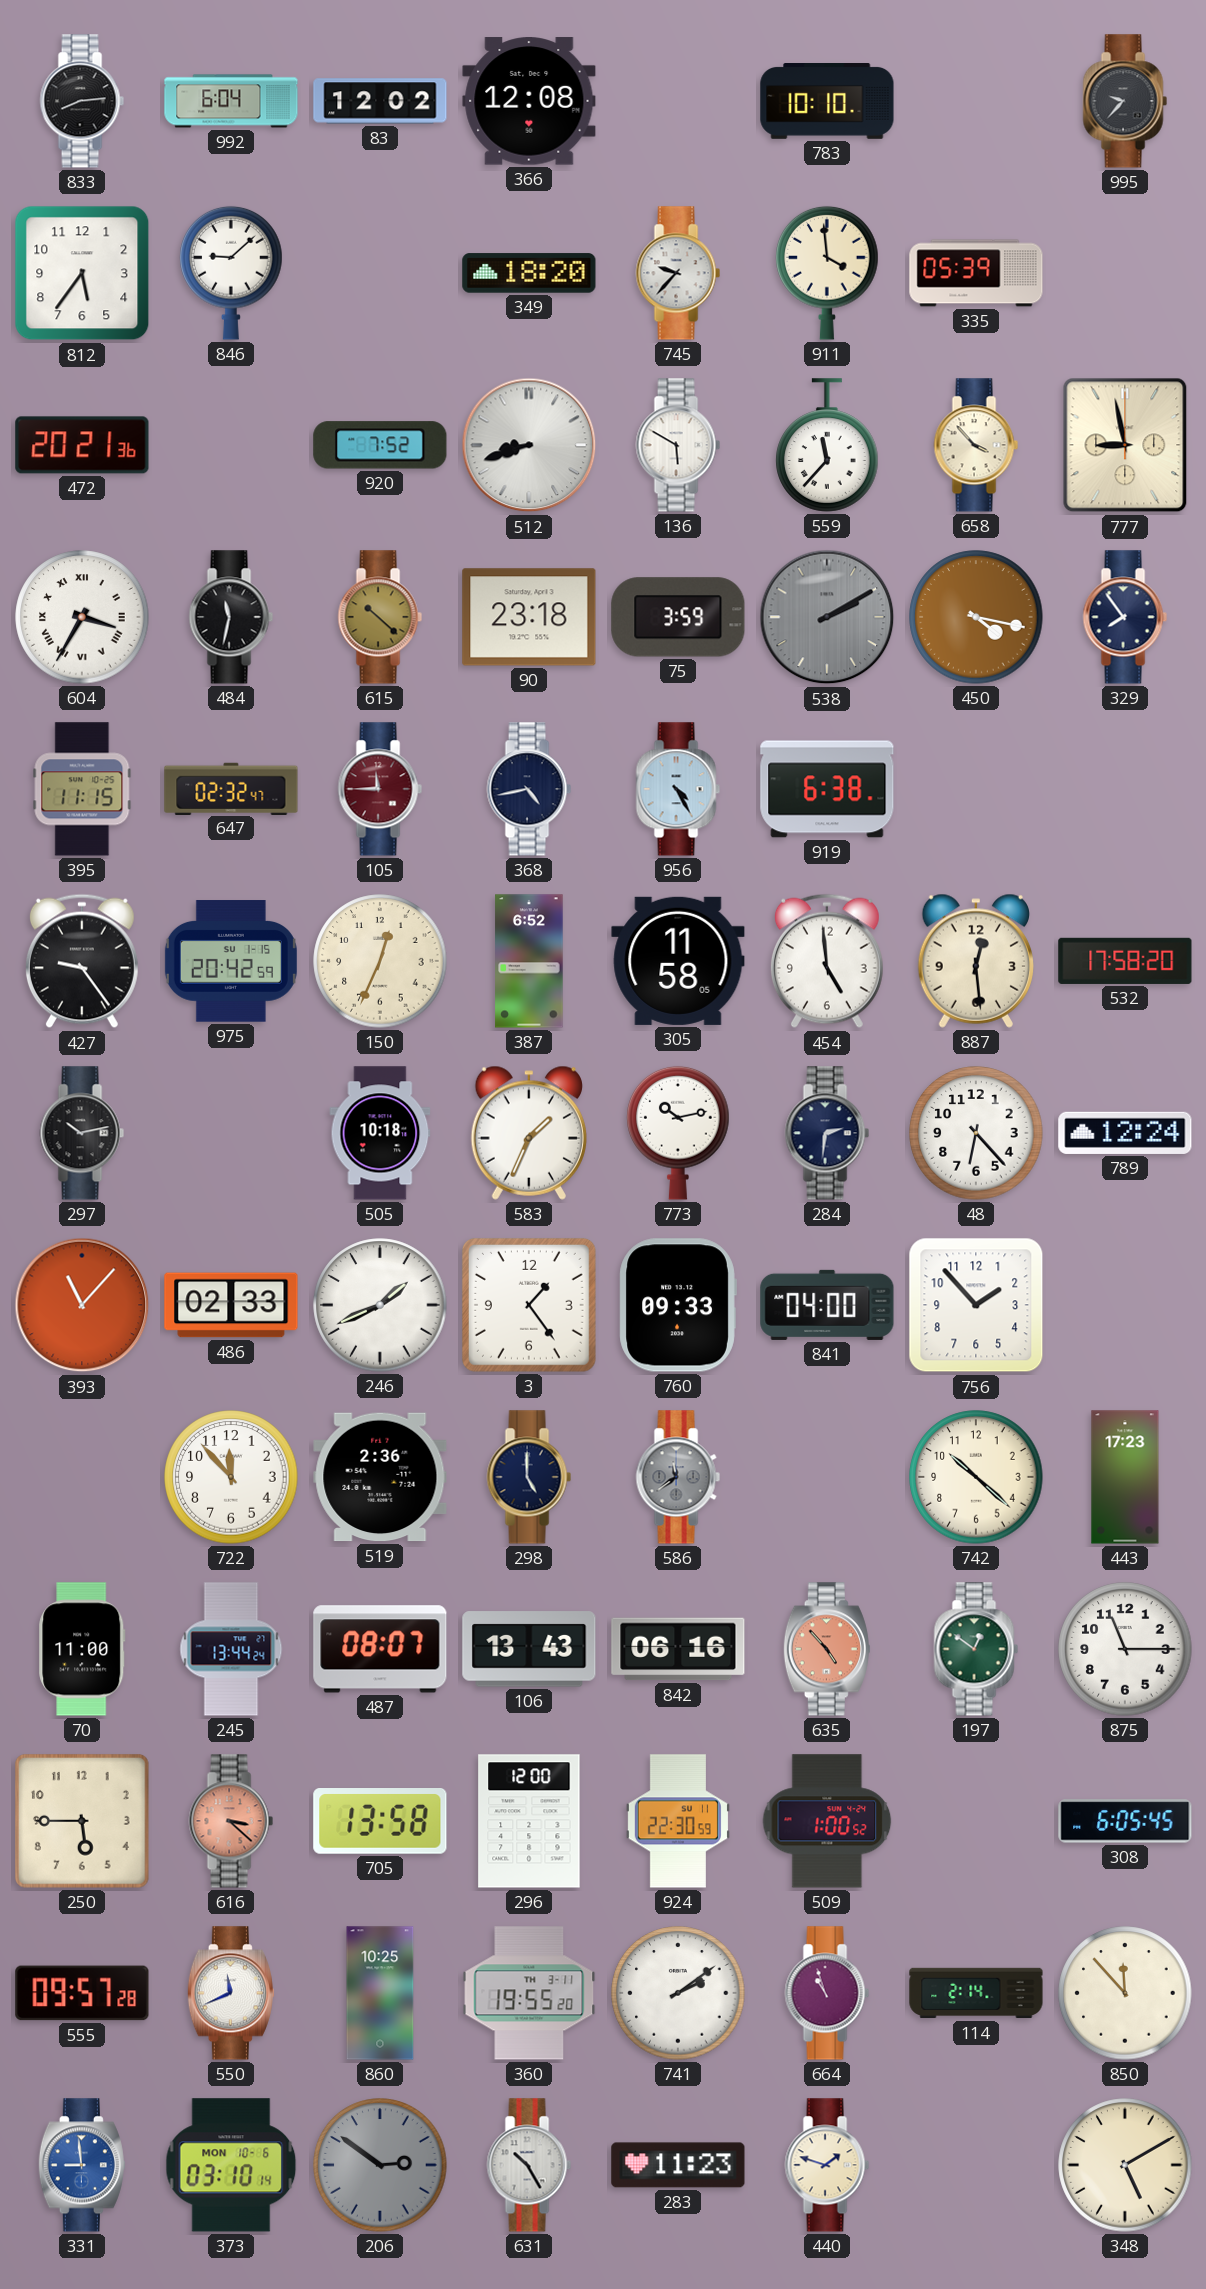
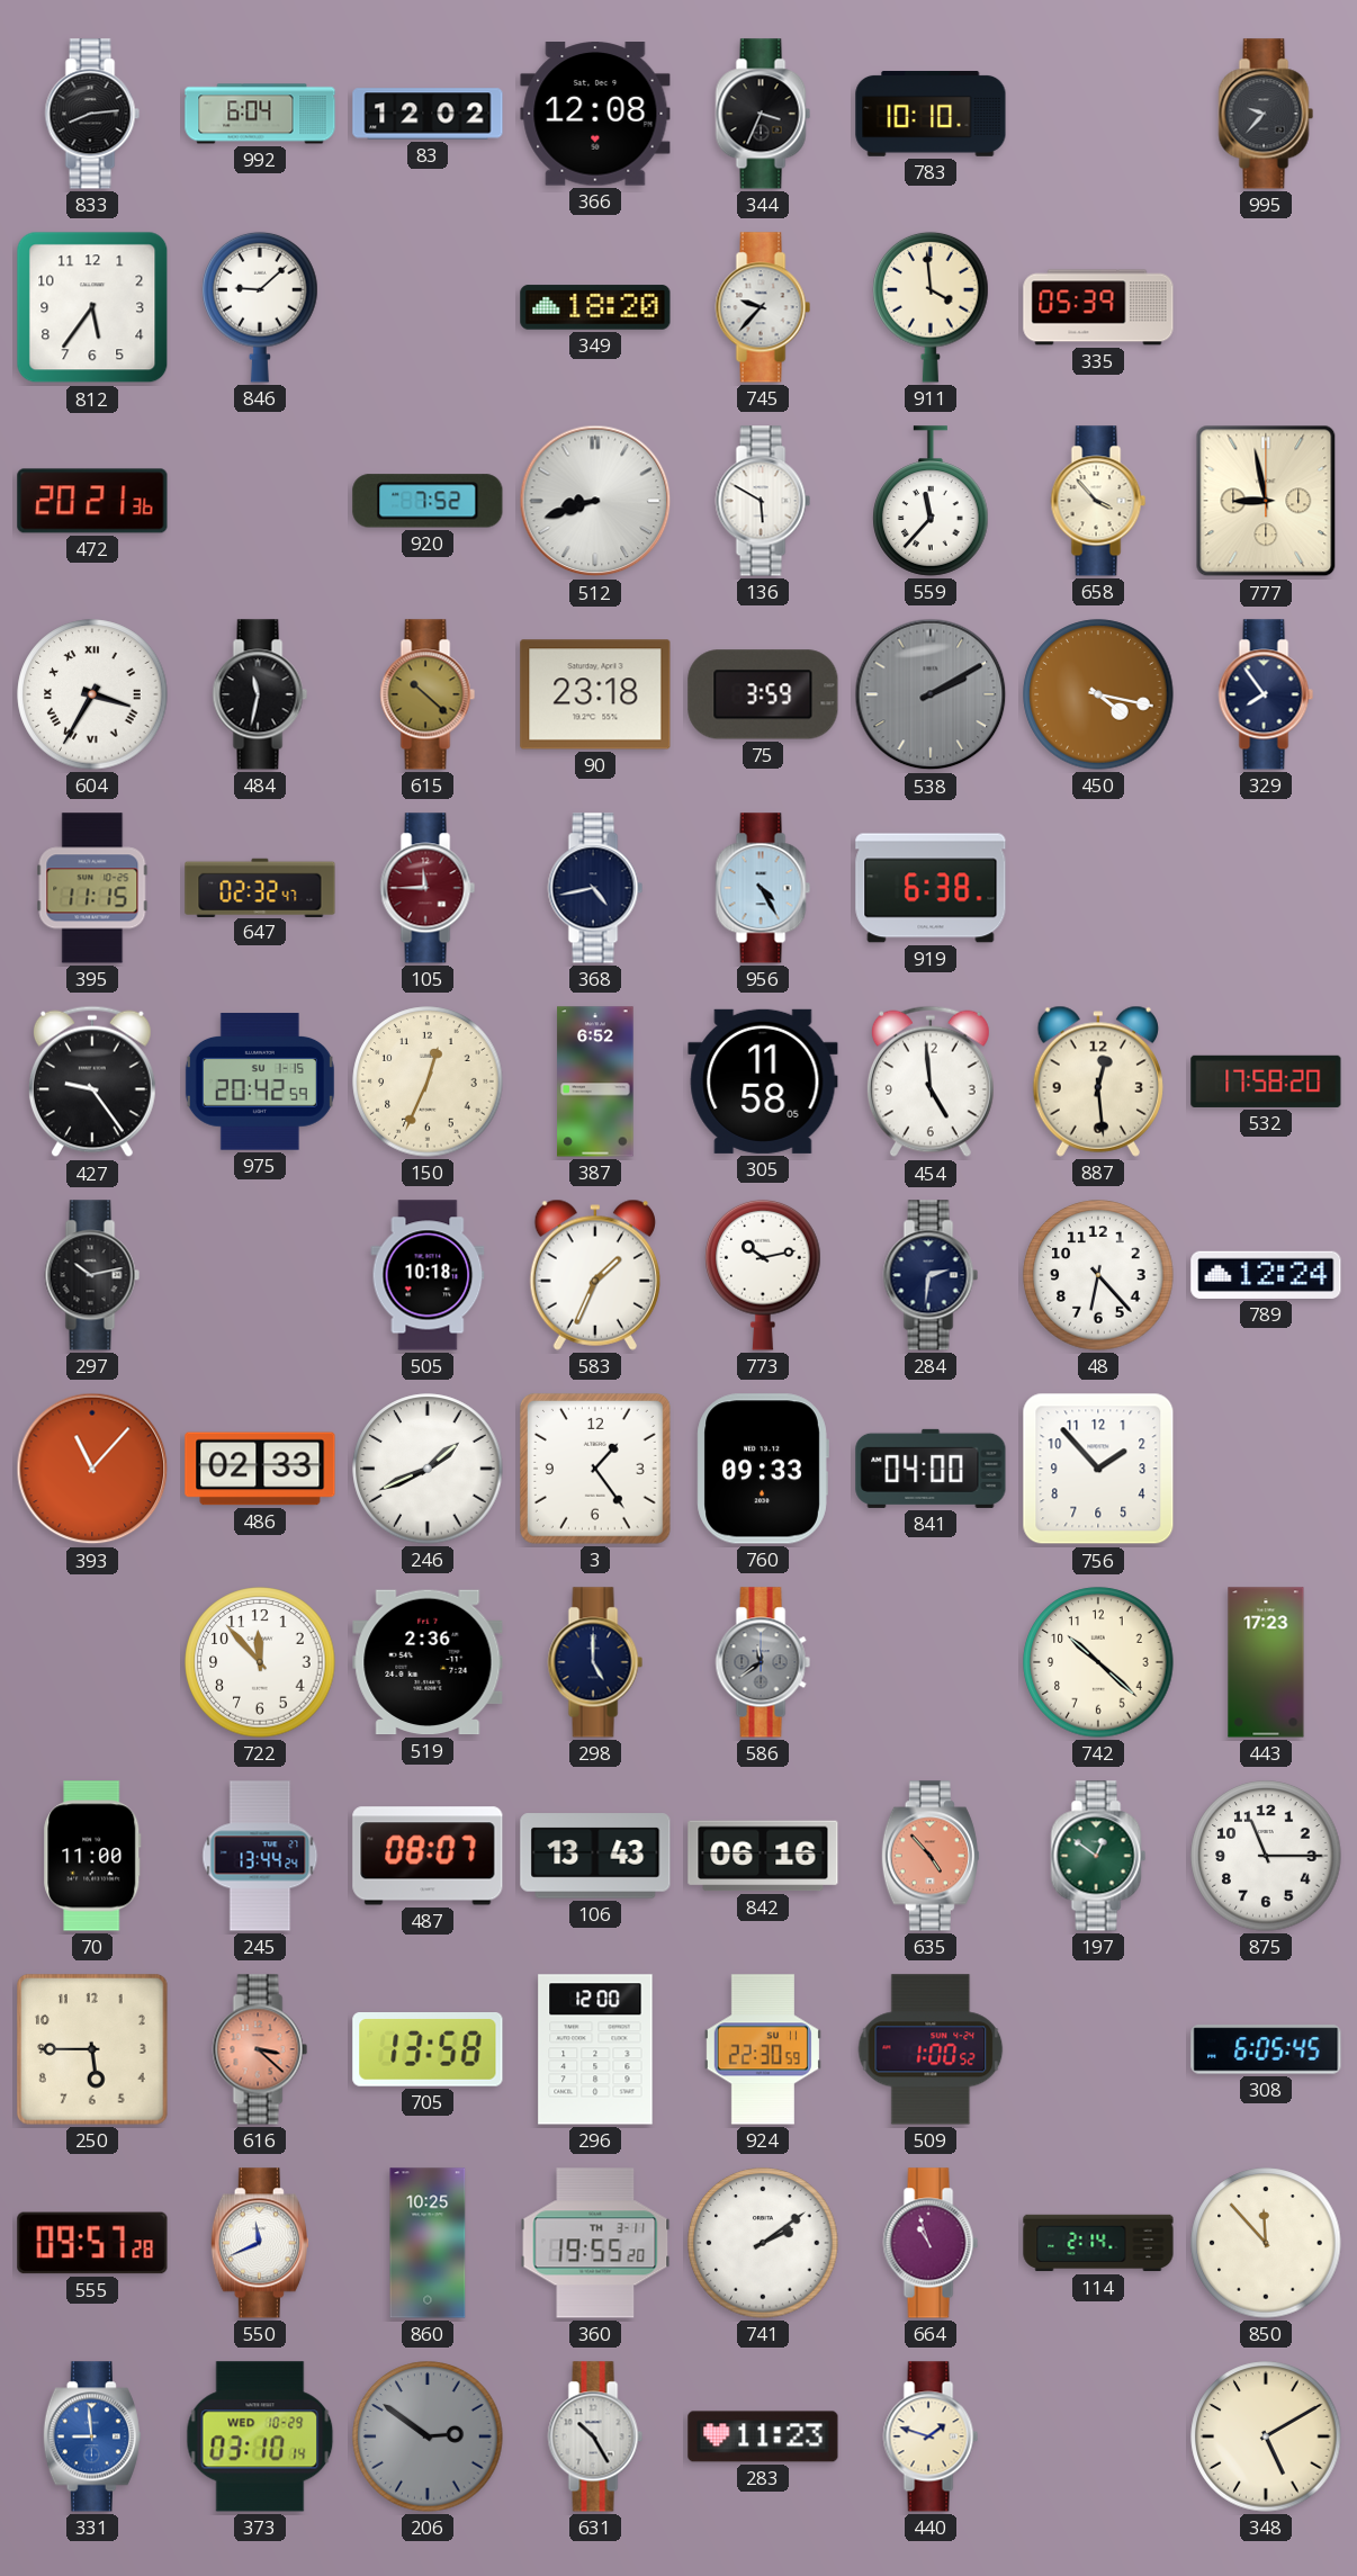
344: none -> 3:34
373 date: MON 10-6 -> WED 10-29
